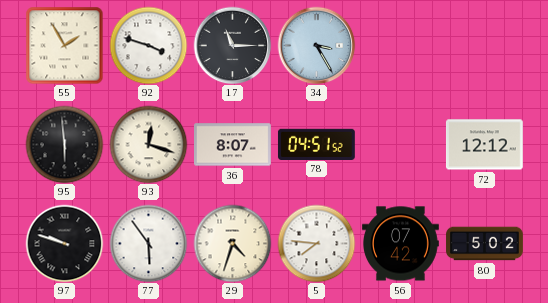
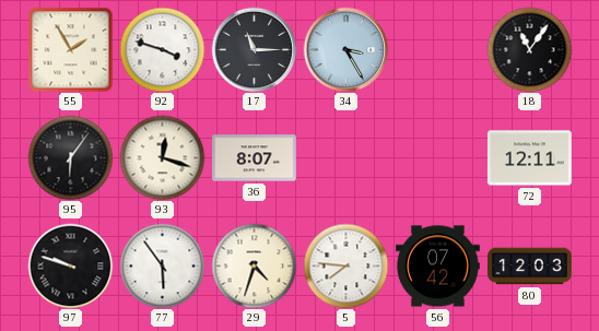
18: none -> 11:06
95: 5:59 -> 6:06
78: 04:51 -> none
72: 12:12 -> 12:11
80: 5:02 -> 12:03
